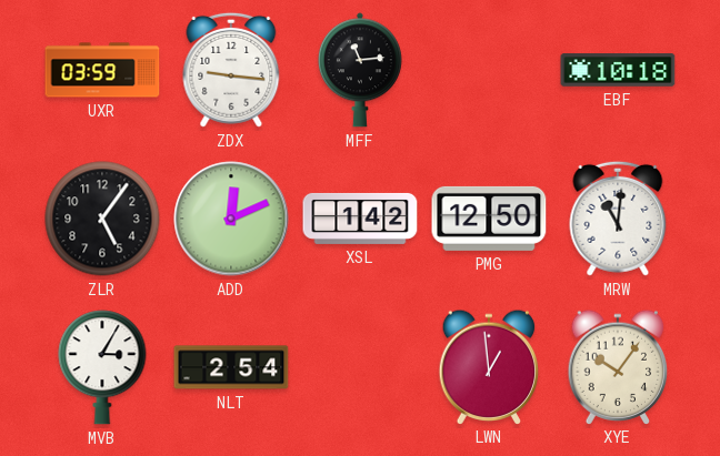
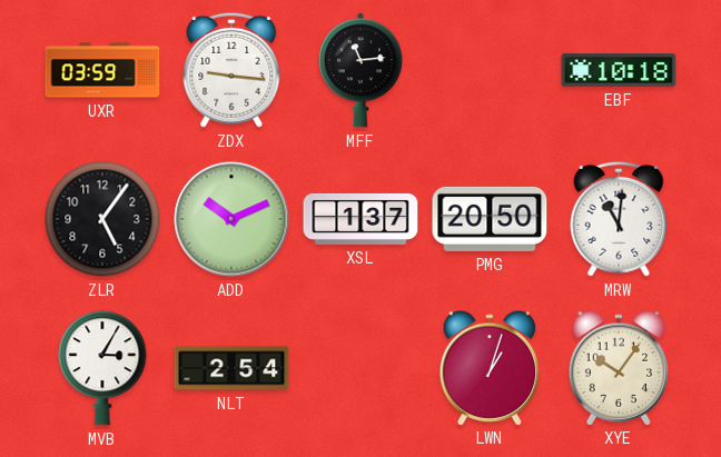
ADD: 12:11 -> 10:11
XSL: 1:42 -> 1:37
PMG: 12:50 -> 20:50
LWN: 12:59 -> 1:03
